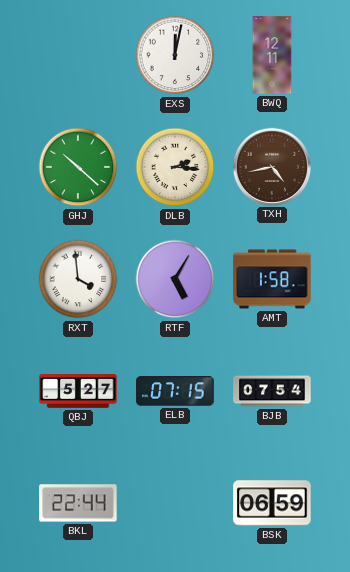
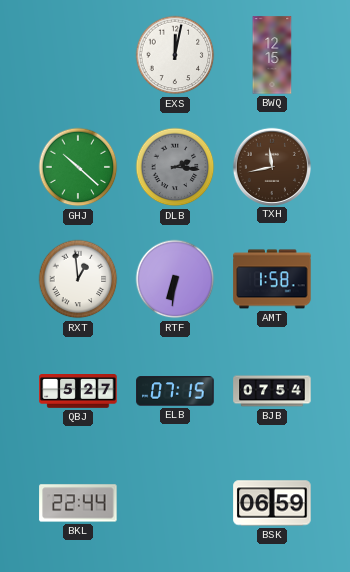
BWQ: 12:11 -> 12:15
DLB dial: cream -> grey
TXH: 4:43 -> 11:43
RXT: 3:59 -> 12:59
RTF: 5:05 -> 6:31
